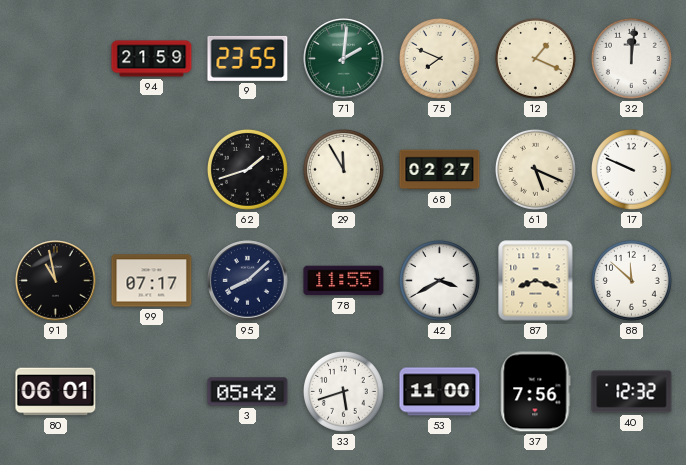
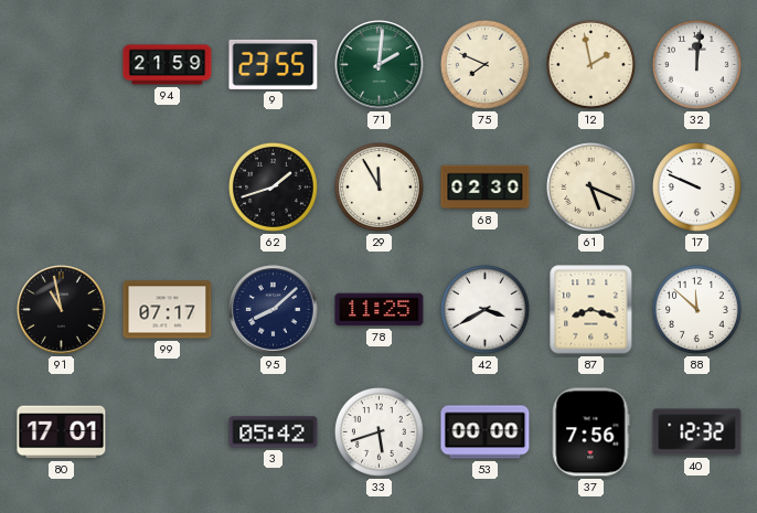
12: 1:19 -> 1:58
68: 02:27 -> 02:30
78: 11:55 -> 11:25
80: 06:01 -> 17:01
53: 11:00 -> 00:00
